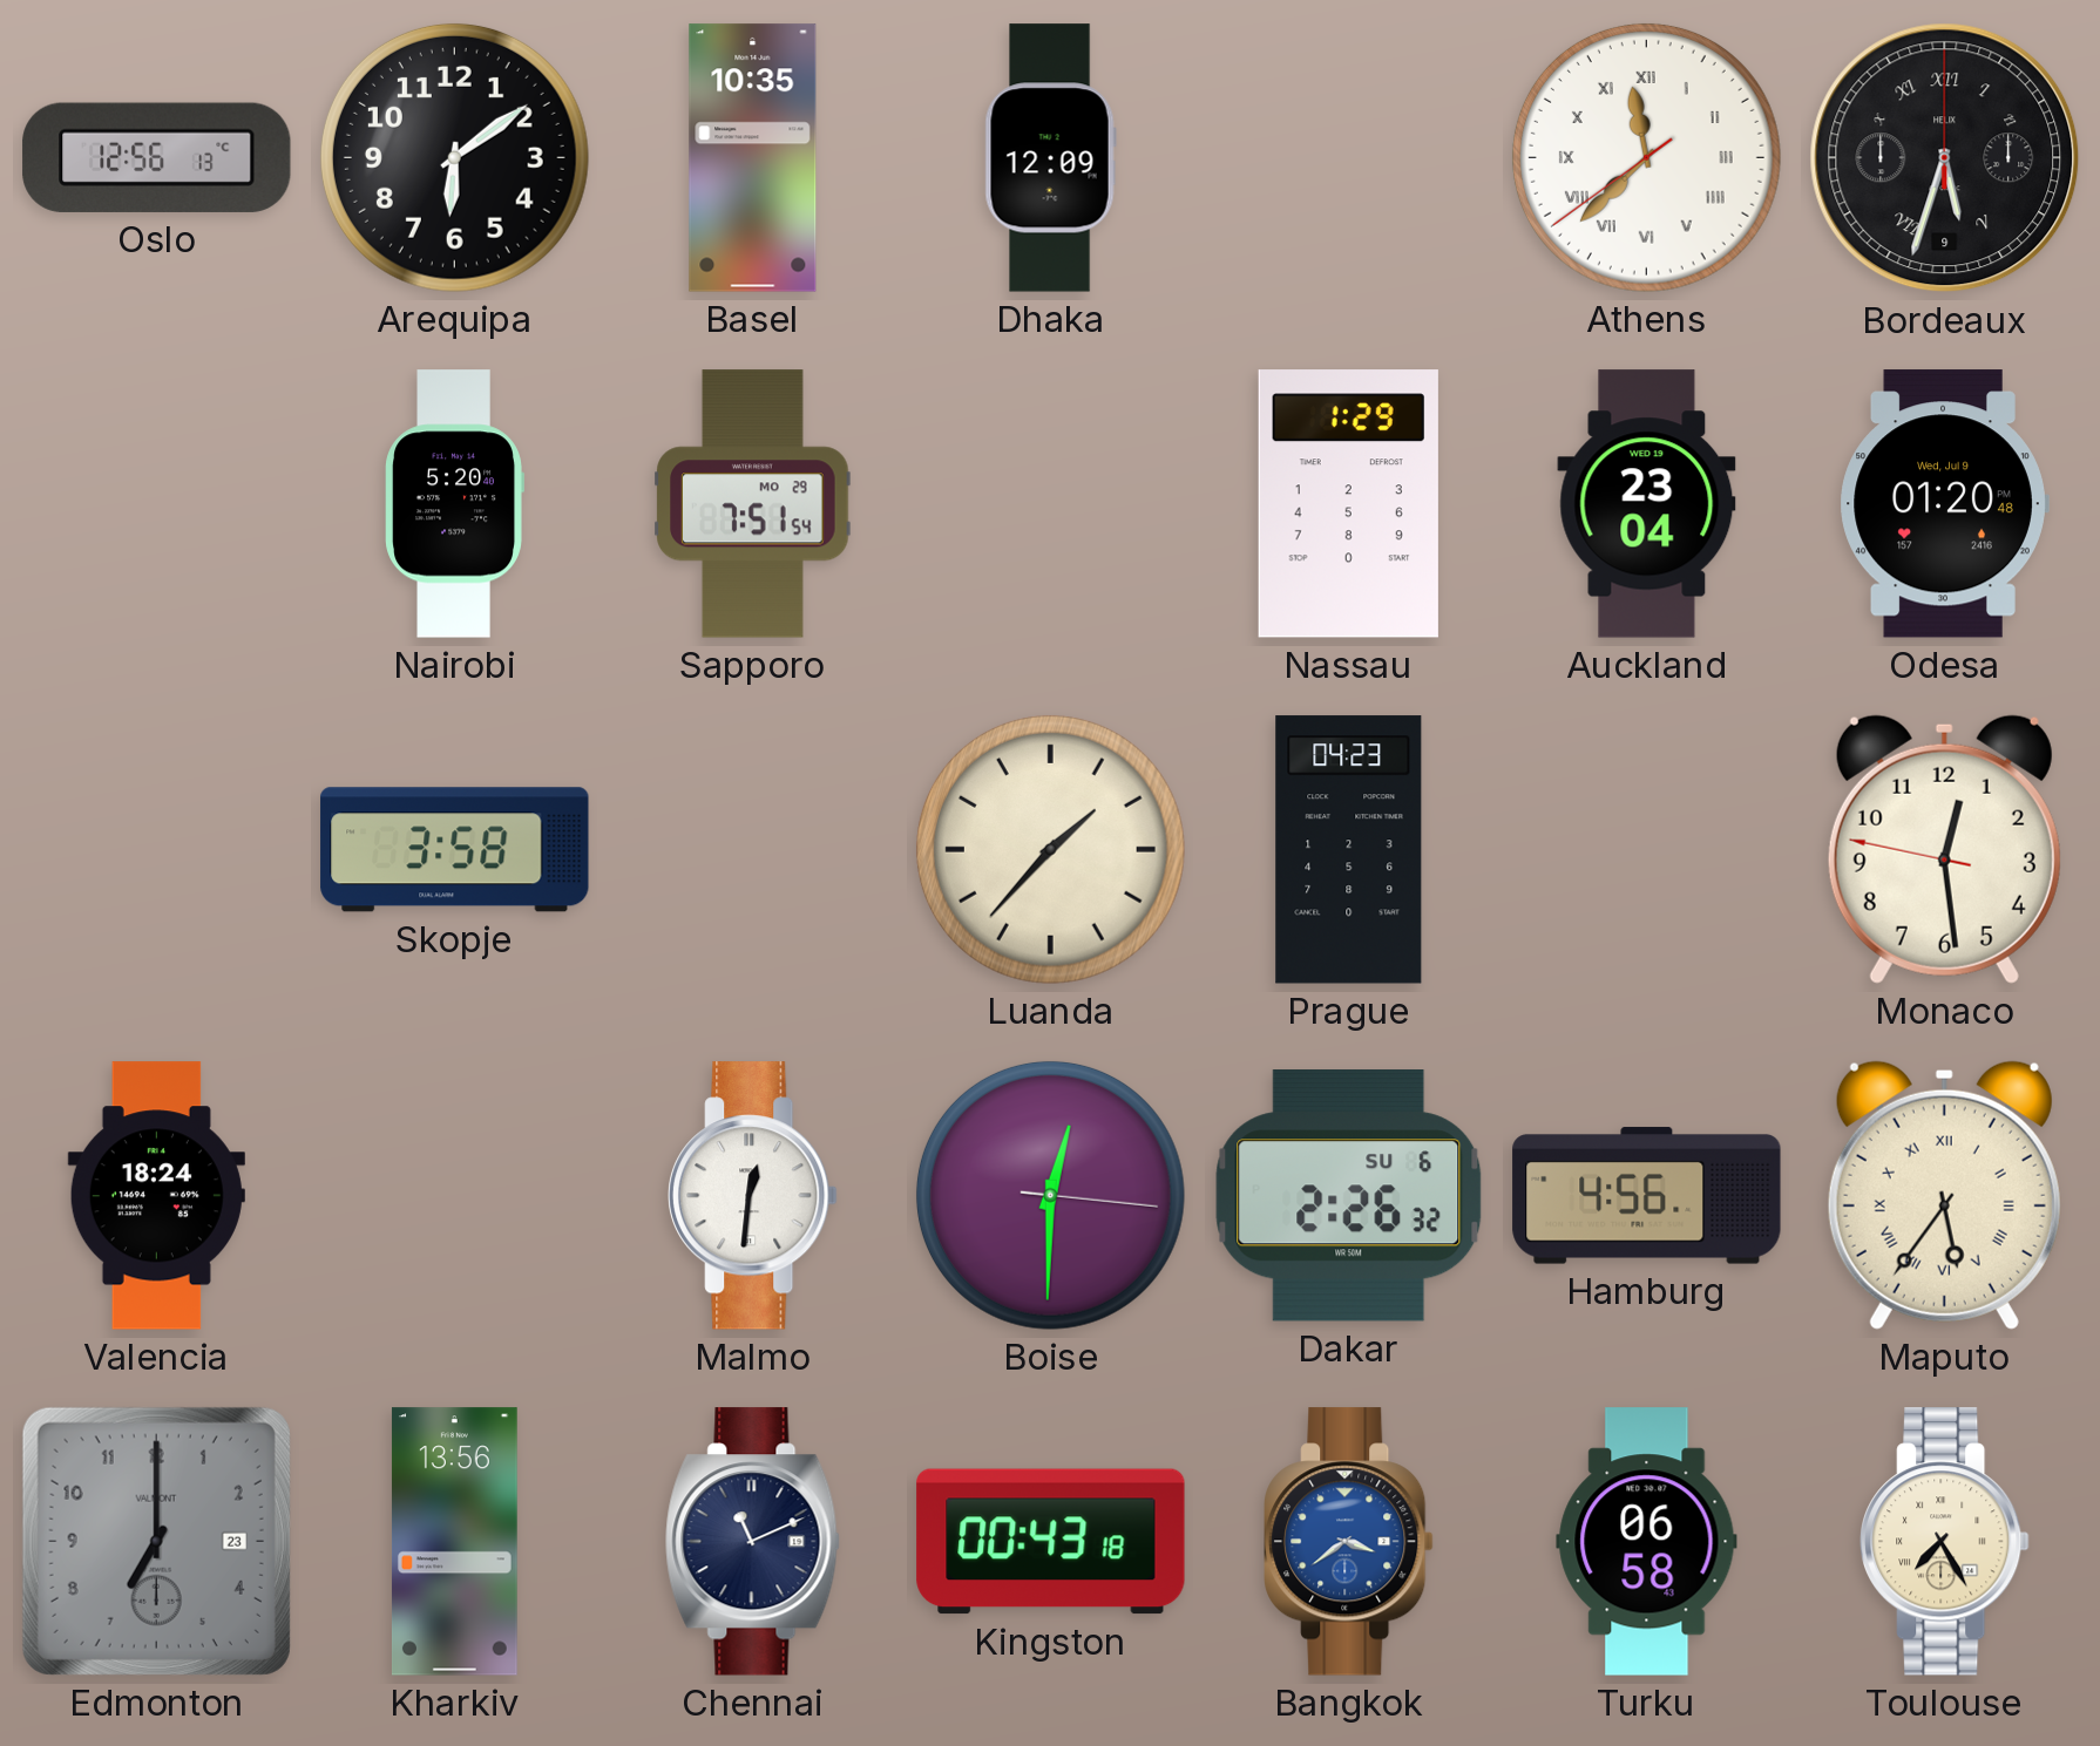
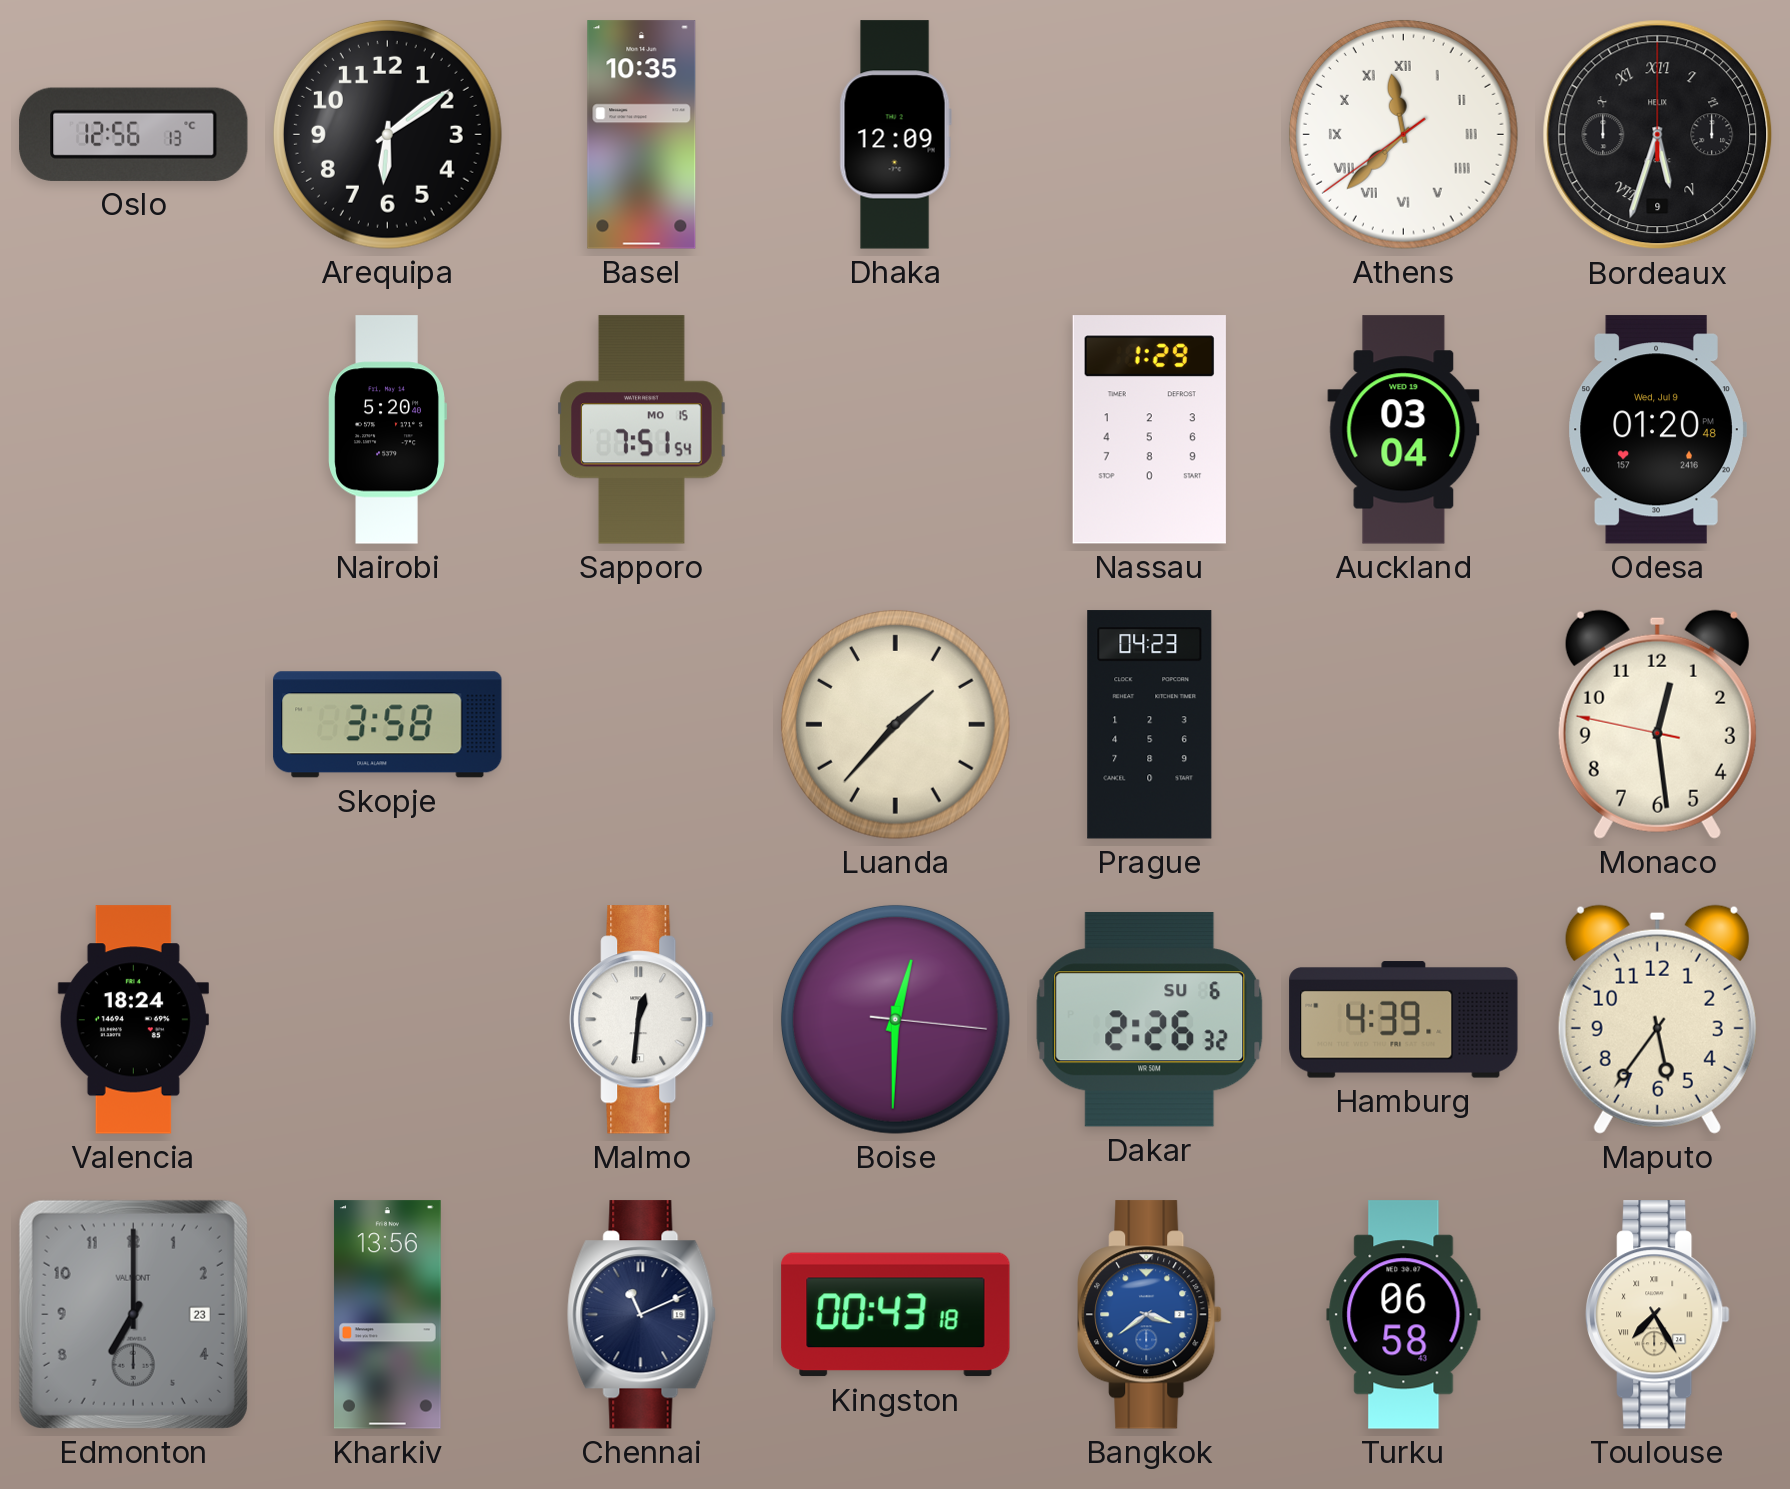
Sapporo date: MO 29 -> MO 15
Auckland: 23:04 -> 03:04
Hamburg: 4:56 -> 4:39
Maputo numerals: Roman -> Arabic
